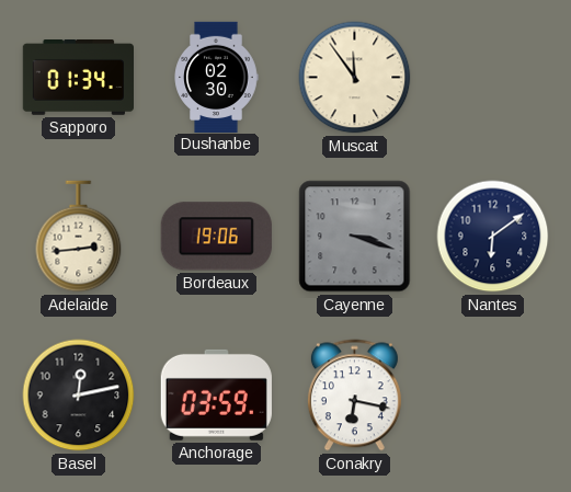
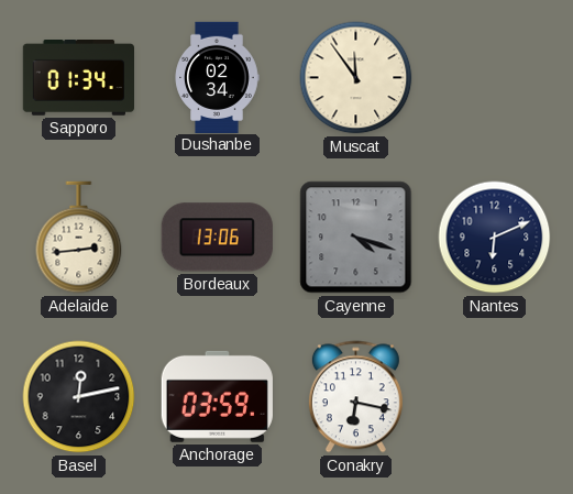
Dushanbe: 02:30 -> 02:34
Bordeaux: 19:06 -> 13:06
Cayenne: 3:18 -> 4:18
Nantes: 6:09 -> 6:11
